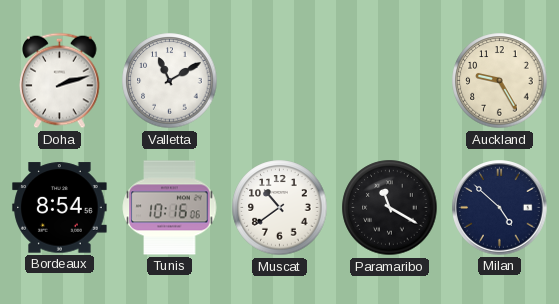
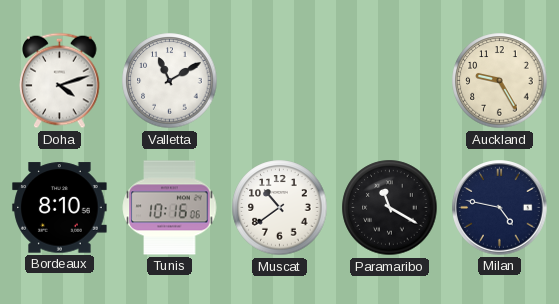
Doha: 2:12 -> 4:12
Bordeaux: 8:54 -> 8:10
Milan: 4:52 -> 4:47
